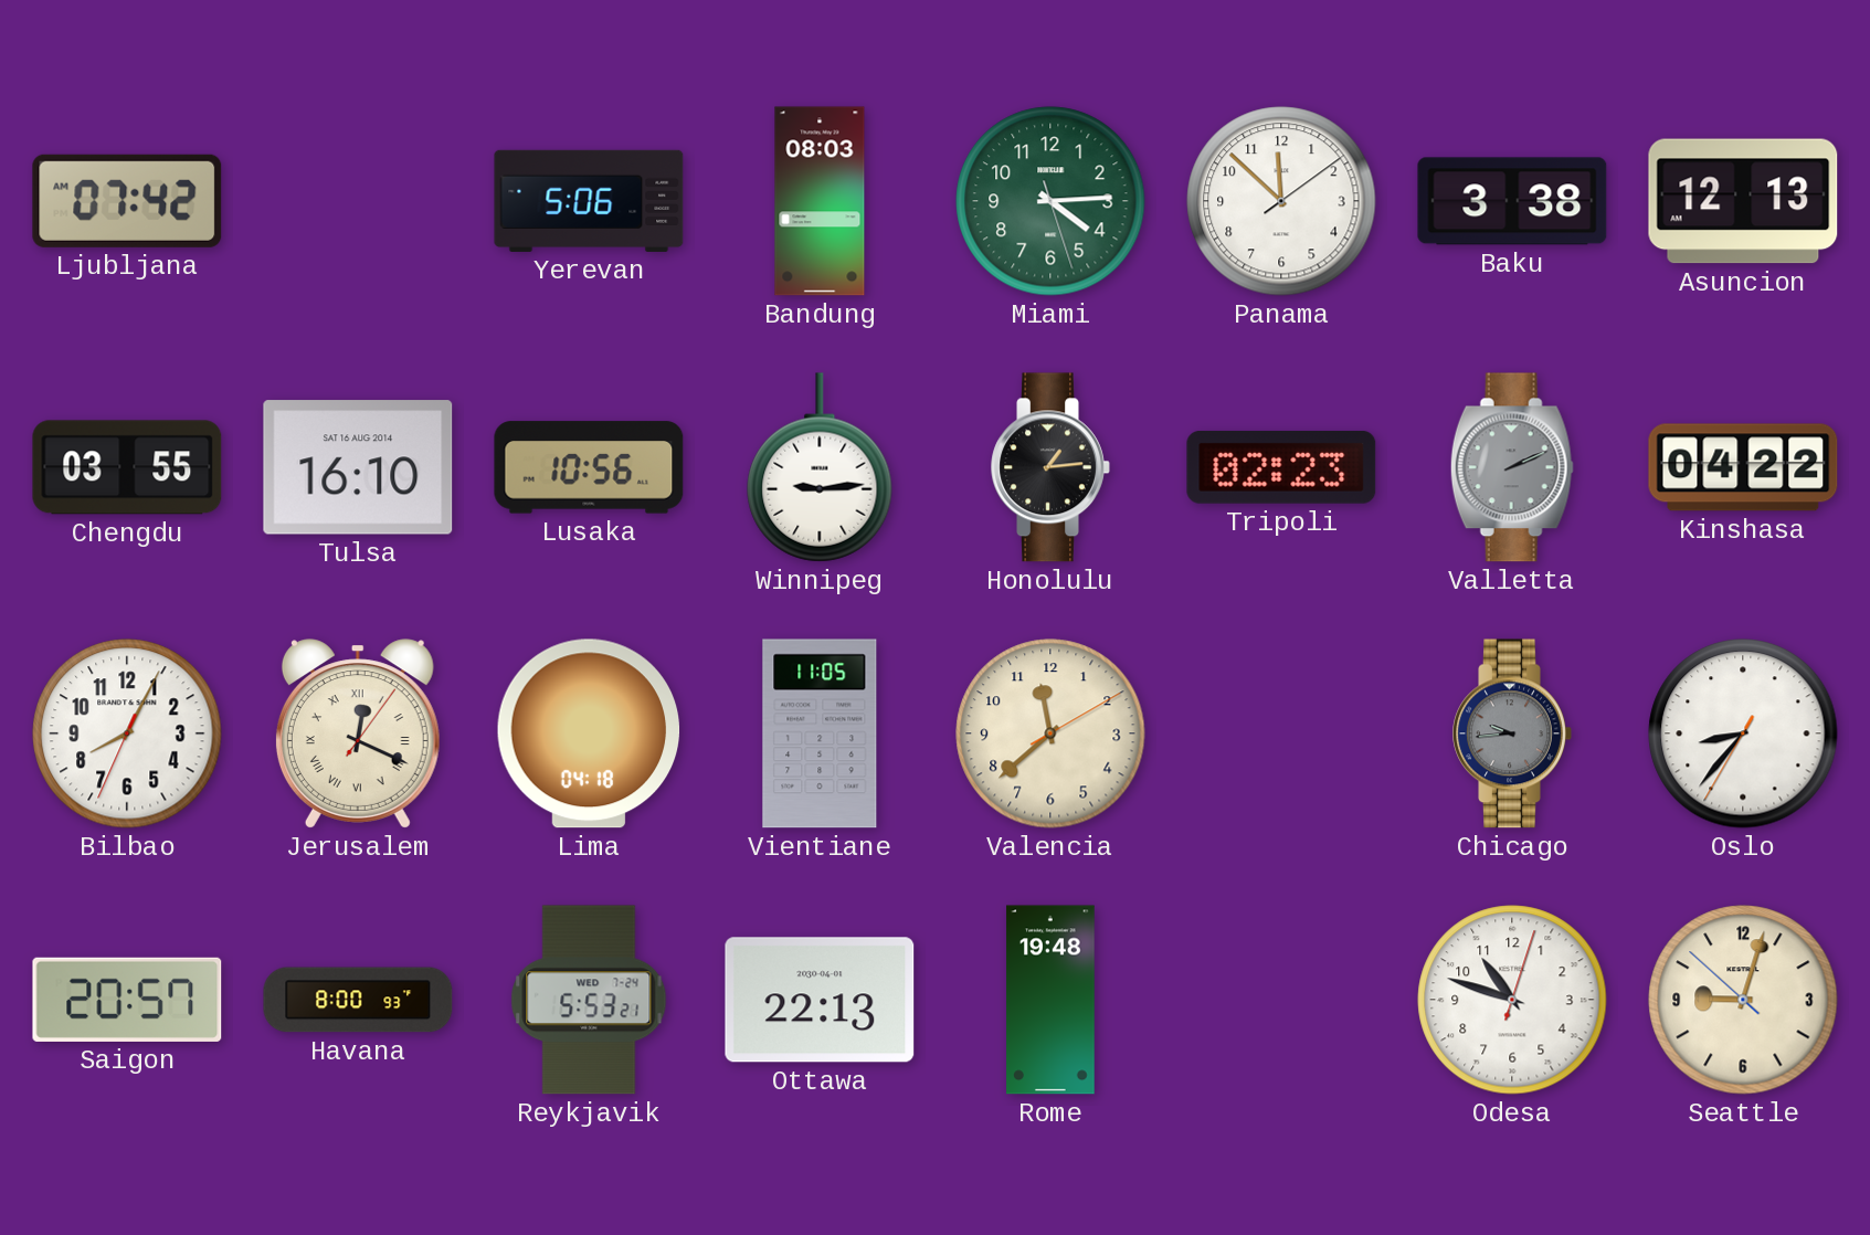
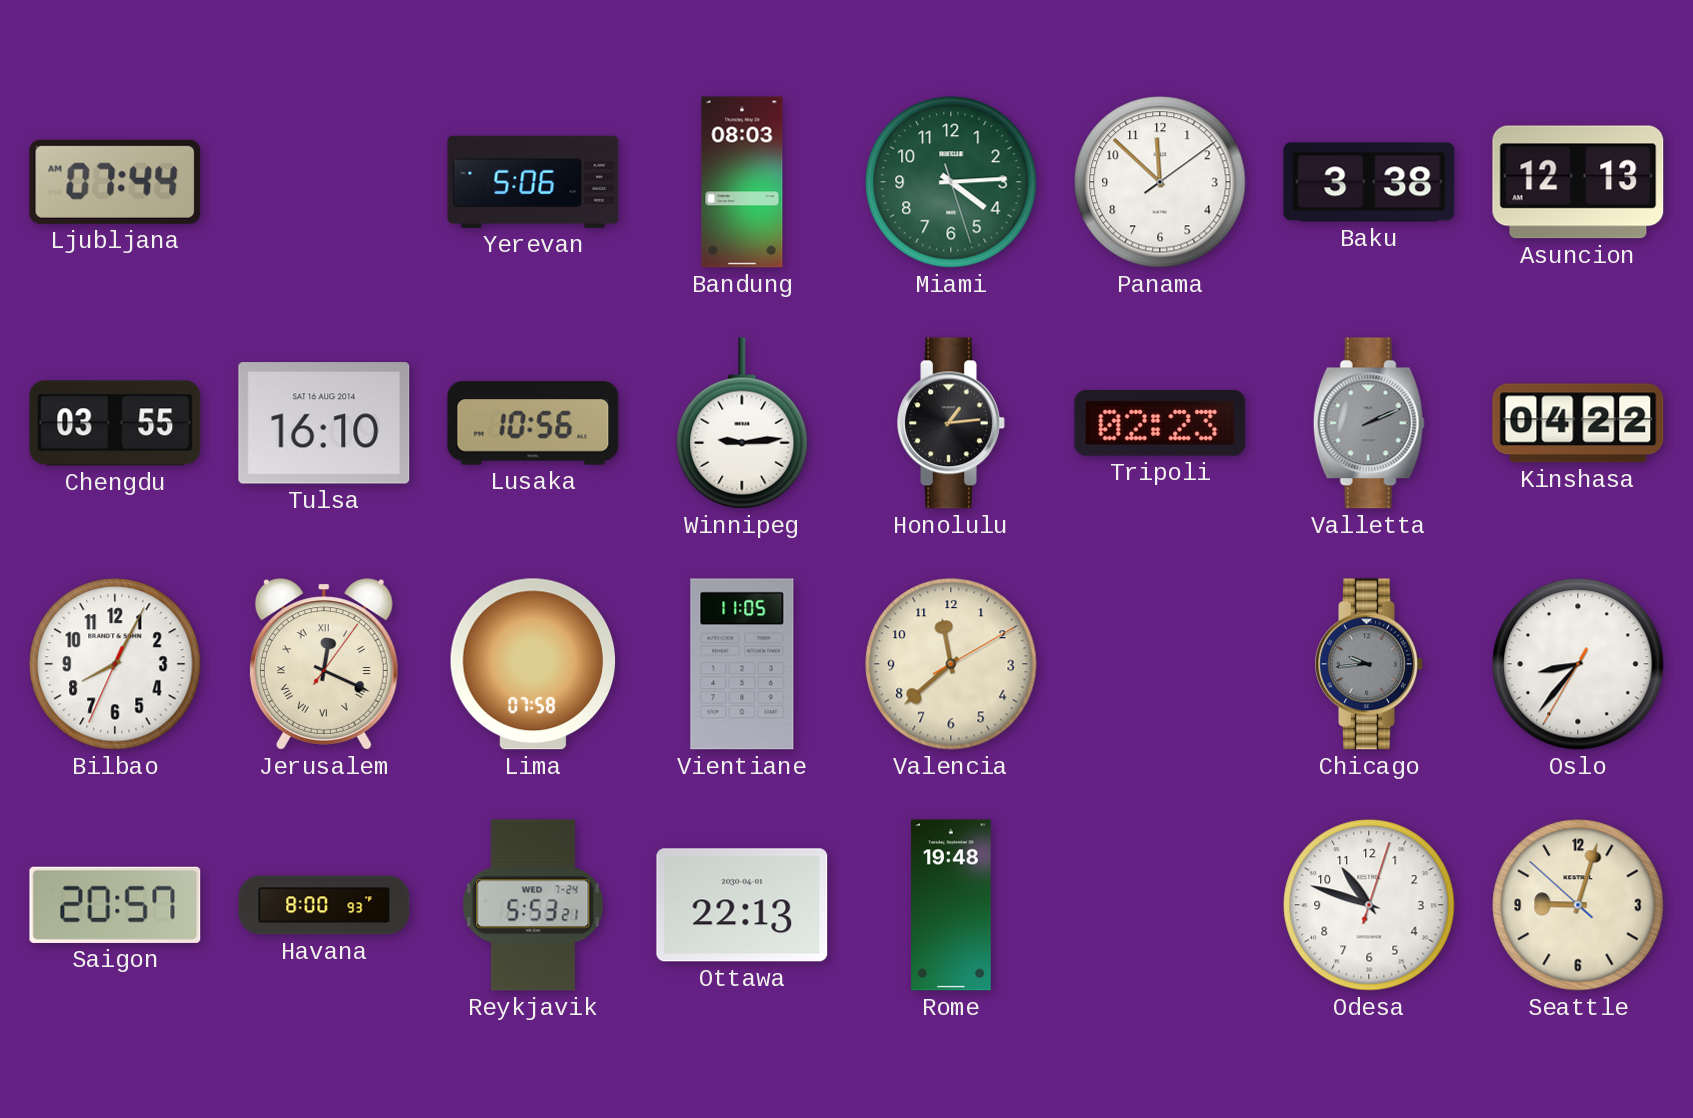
Ljubljana: 07:42 -> 07:44
Lima: 04:18 -> 07:58
